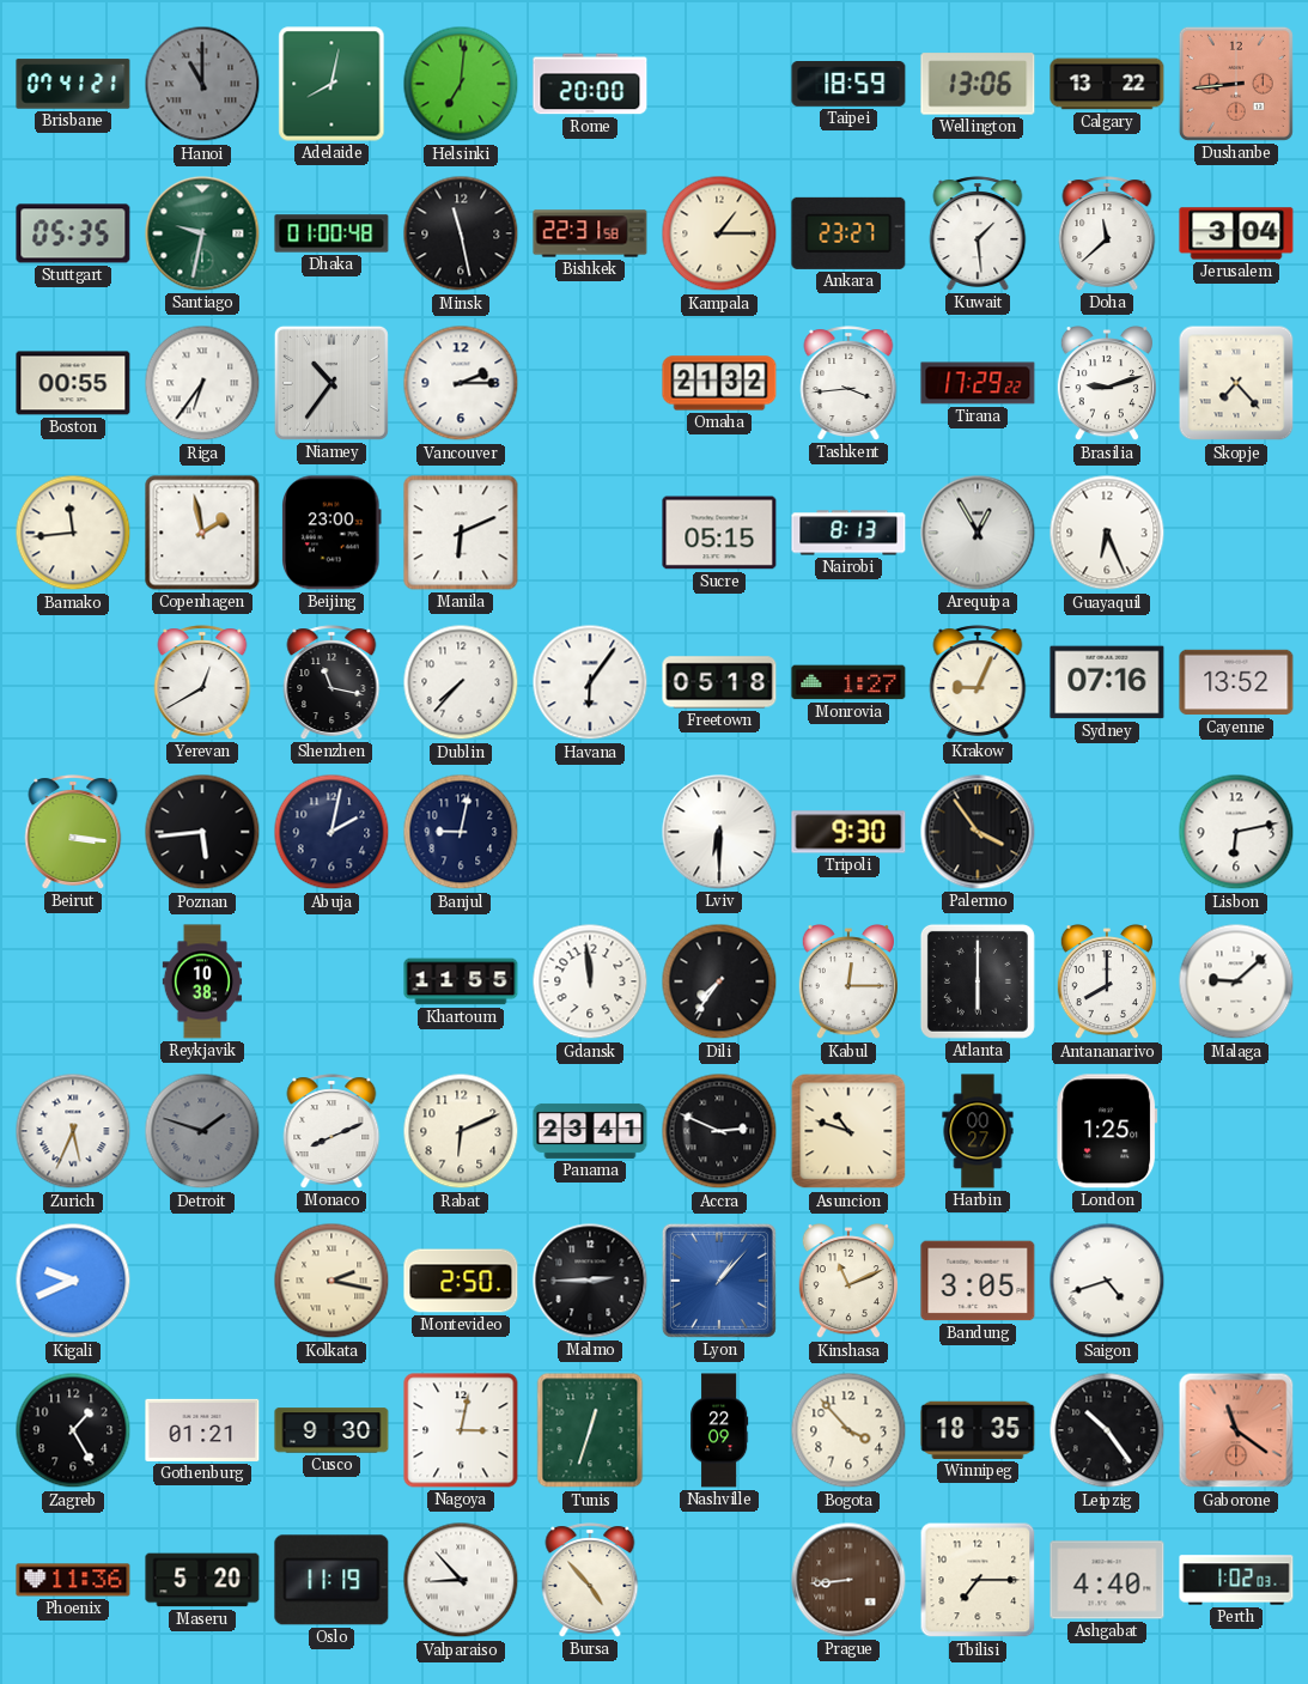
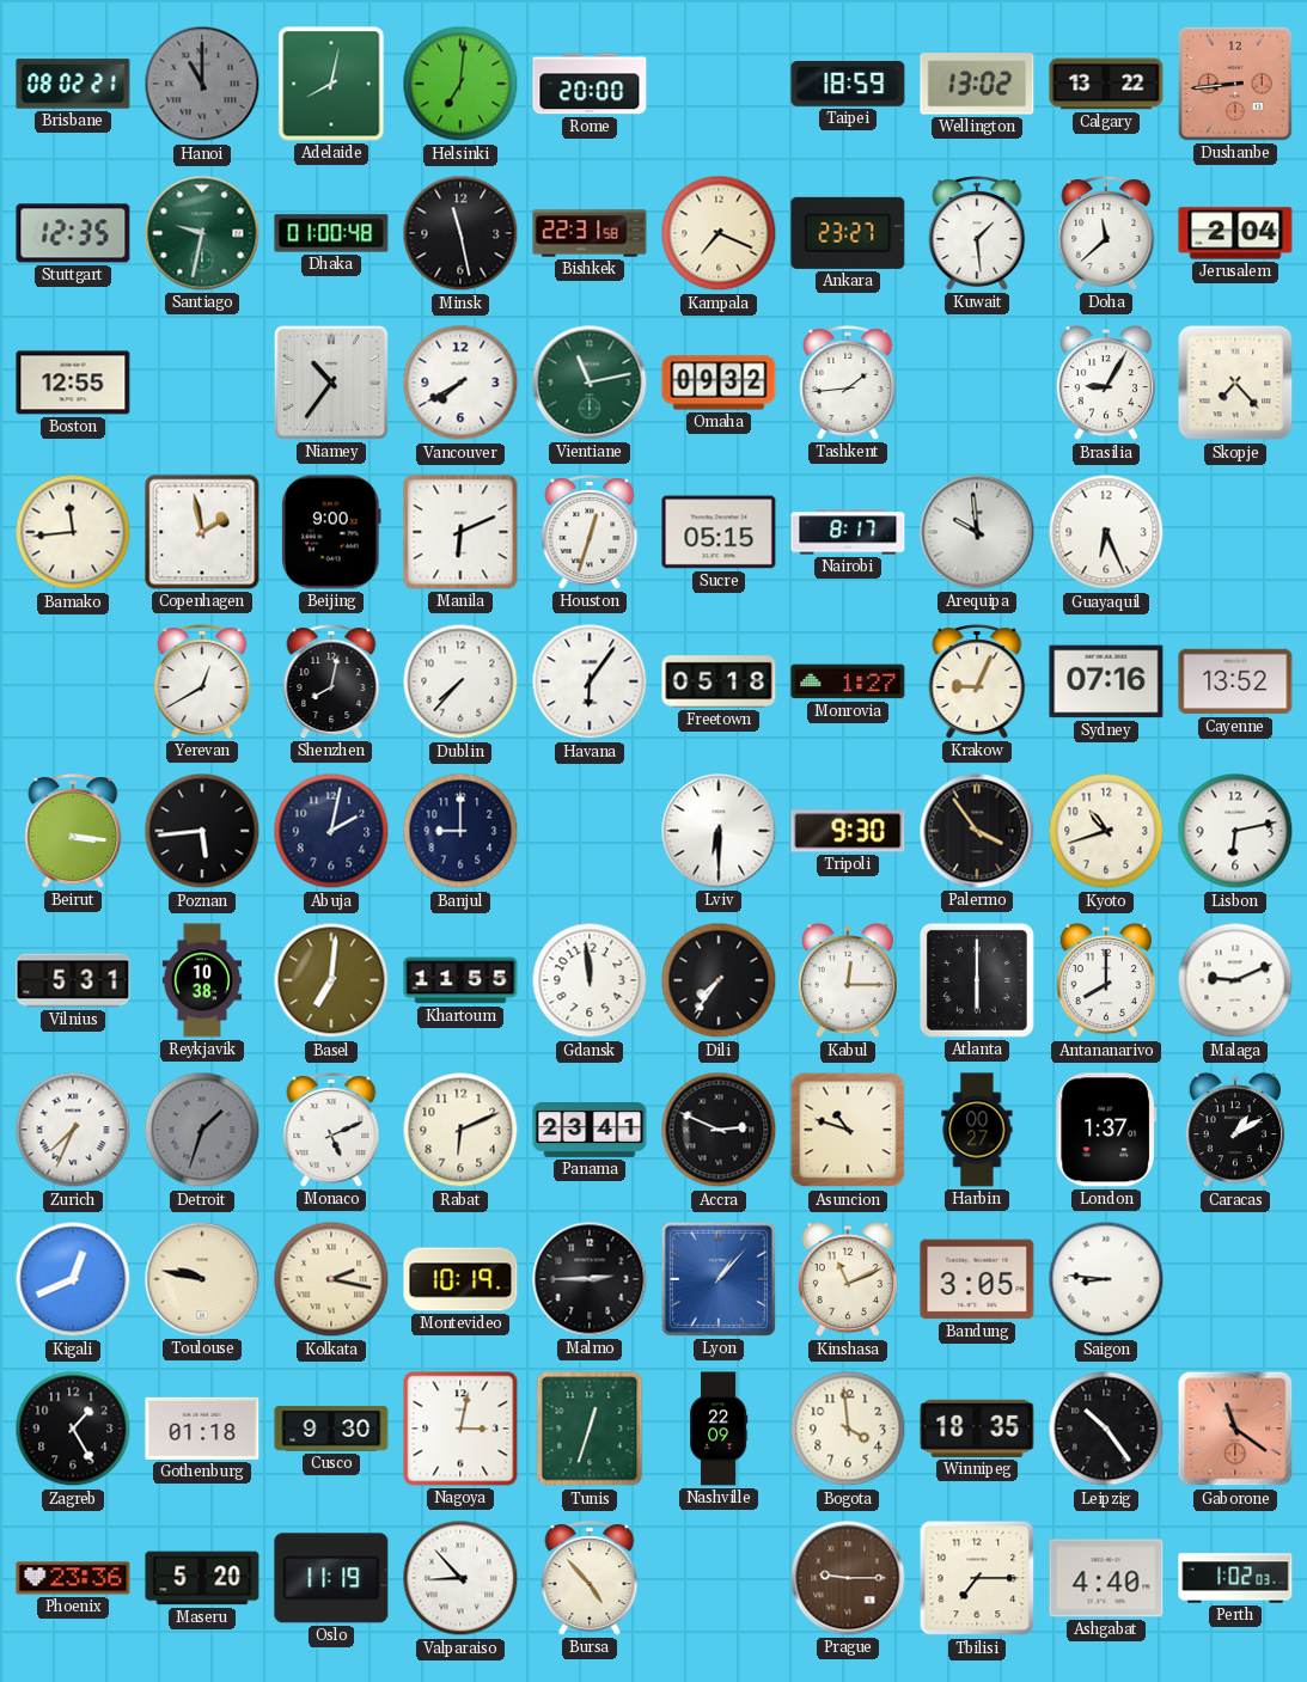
Brisbane: 07:41 -> 08:02
Wellington: 13:06 -> 13:02
Stuttgart: 05:35 -> 12:35
Kampala: 1:15 -> 7:19
Jerusalem: 3:04 -> 2:04
Boston: 00:55 -> 12:55
Riga: 6:36 -> none
Vancouver: 2:15 -> 7:40
Vientiane: none -> 11:13
Omaha: 21:32 -> 09:32
Tashkent: 3:44 -> 1:44
Tirana: 17:29 -> none
Brasilia: 9:12 -> 9:05
Beijing: 23:00 -> 9:00
Houston: none -> 12:33
Nairobi: 8:13 -> 8:17
Arequipa: 12:55 -> 9:59
Shenzhen: 11:17 -> 8:02
Banjul: 9:02 -> 9:00
Kyoto: none -> 10:42
Vilnius: none -> 5:31
Basel: none -> 7:01
Malaga: 9:08 -> 9:11
Zurich: 5:34 -> 7:34
Detroit: 1:48 -> 1:33
Monaco: 8:11 -> 5:11
London: 1:25 -> 1:37
Caracas: none -> 1:10
Kigali: 9:41 -> 12:41
Toulouse: none -> 9:47
Montevideo: 2:50 -> 10:19
Saigon: 4:42 -> 8:46
Gothenburg: 01:21 -> 01:18
Bogota: 3:53 -> 3:59
Phoenix: 11:36 -> 23:36
Prague: 8:44 -> 9:15
